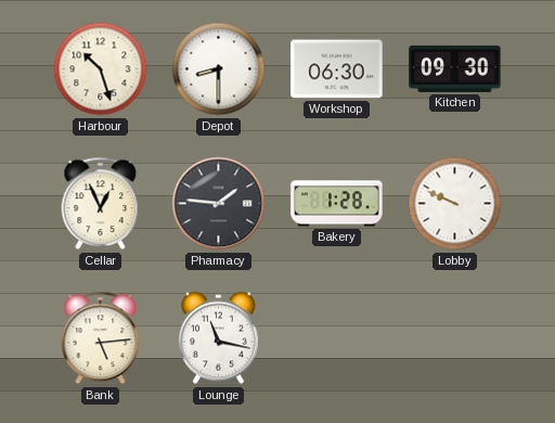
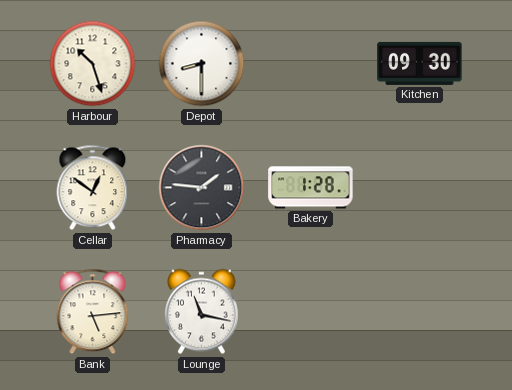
Workshop: 06:30 -> none
Cellar: 12:56 -> 12:51
Lobby: 9:49 -> none
